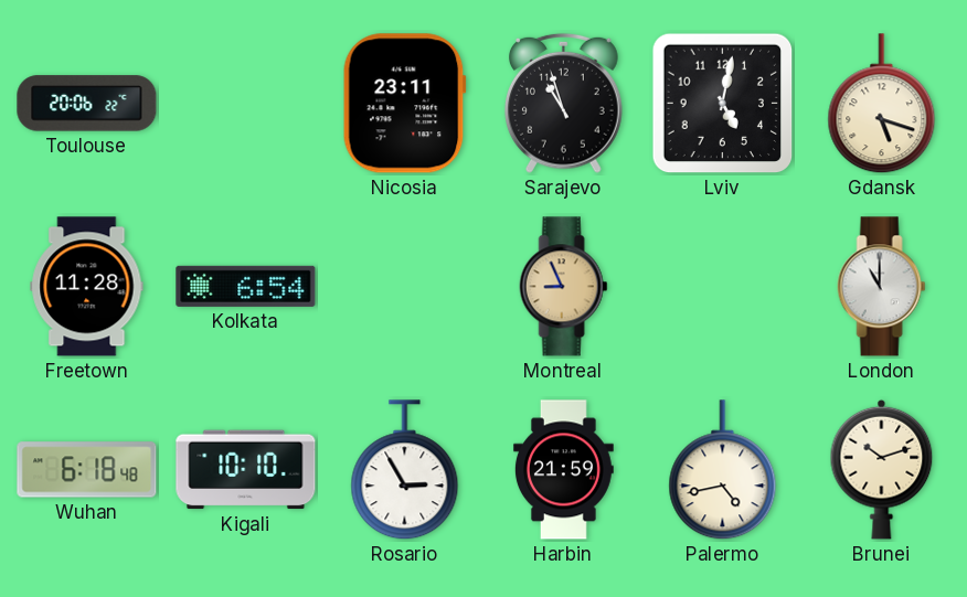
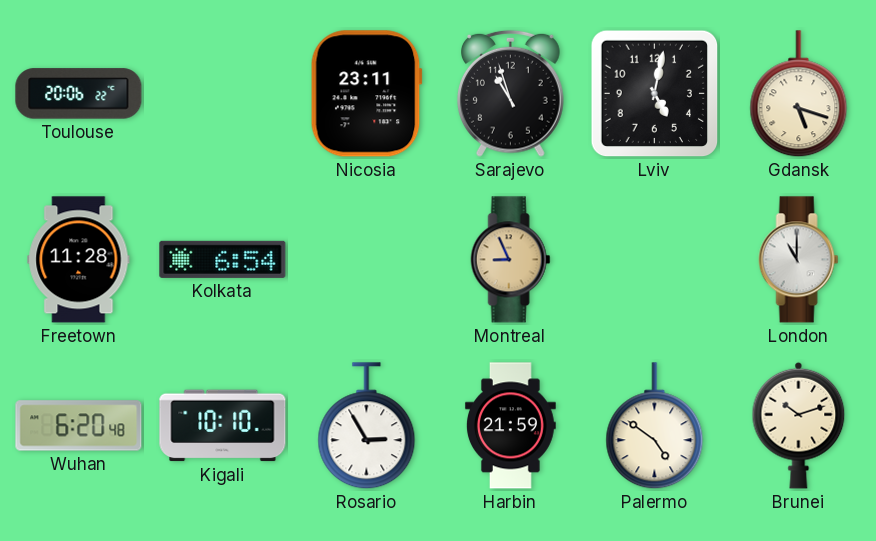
Wuhan: 6:18 -> 6:20
Palermo: 4:43 -> 4:51
